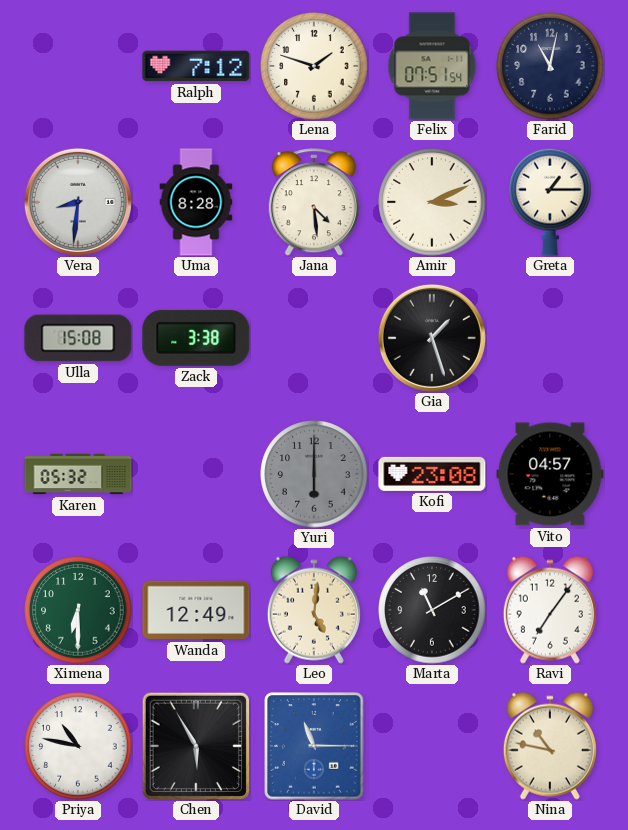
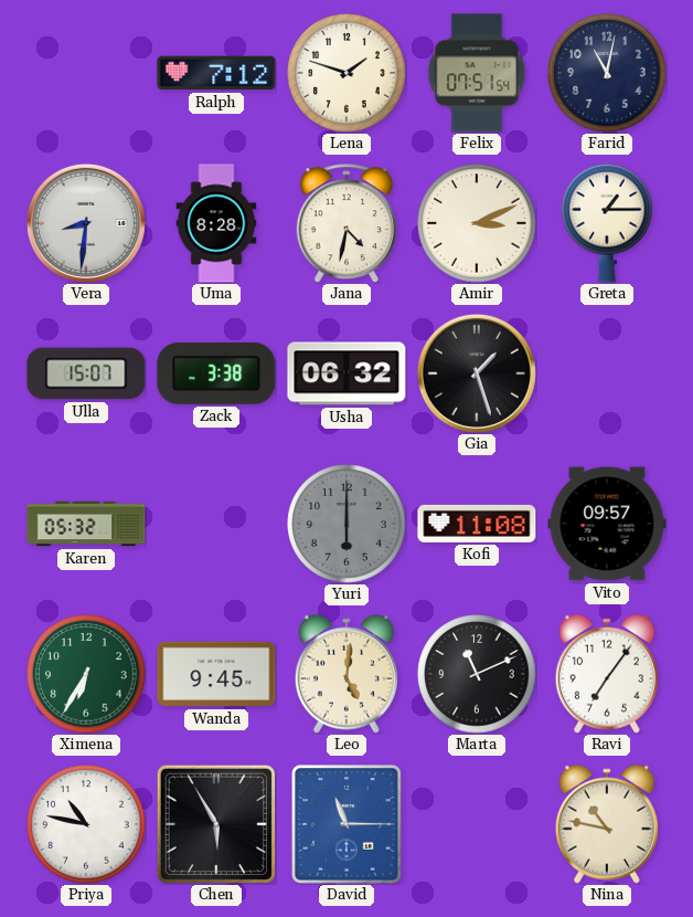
Jana: 4:29 -> 4:32
Ulla: 15:08 -> 15:07
Usha: none -> 06:32
Kofi: 23:08 -> 11:08
Vito: 04:57 -> 09:57
Ximena: 6:30 -> 6:35
Wanda: 12:49 -> 9:45
Marta: 11:10 -> 11:11
